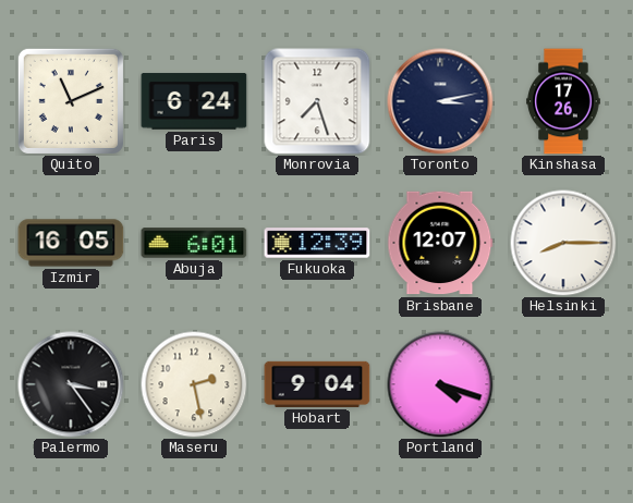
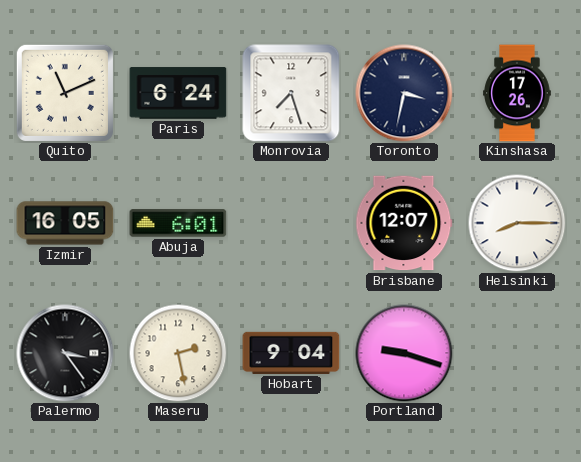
Toronto: 3:13 -> 3:32
Fukuoka: 12:39 -> none
Portland: 4:18 -> 9:18
